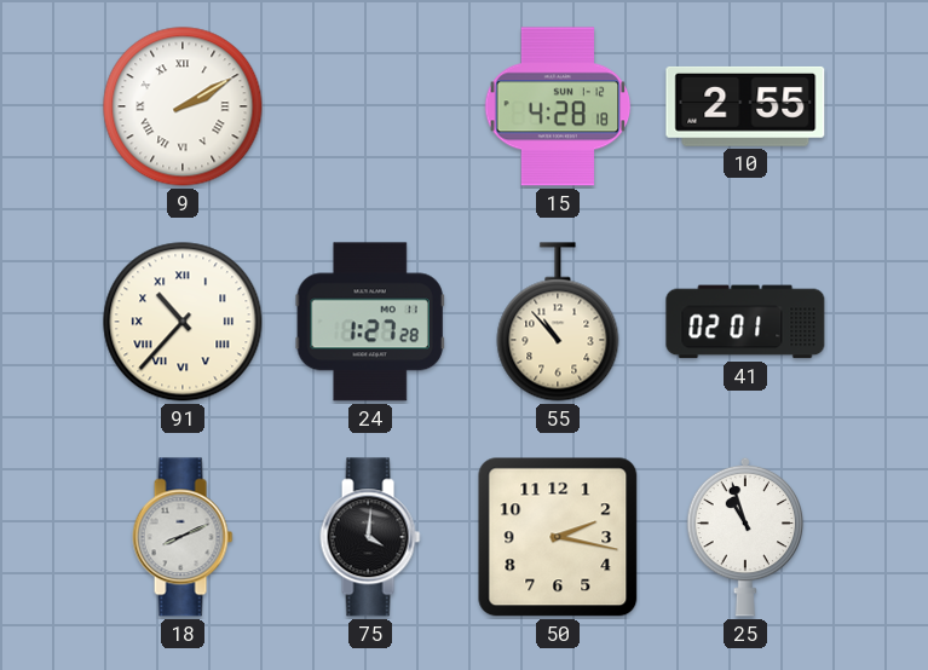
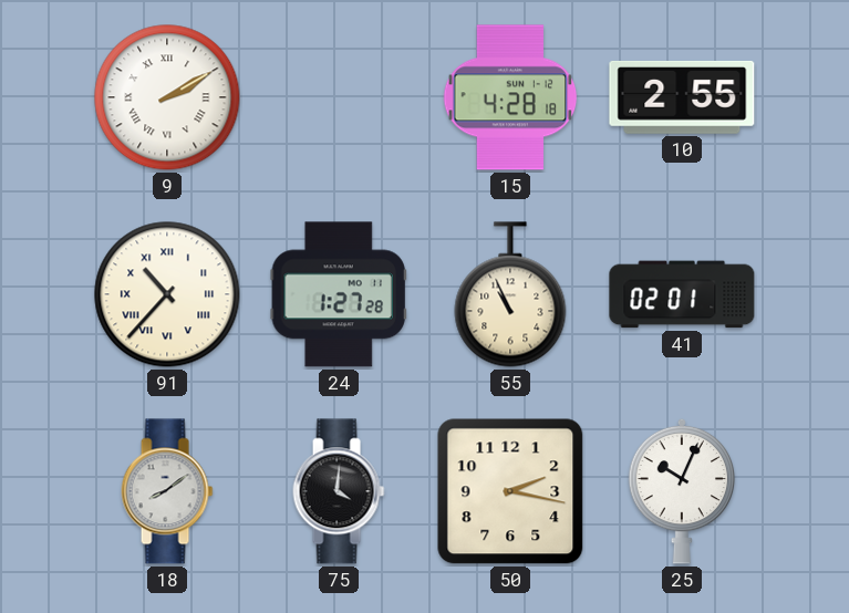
55: 10:53 -> 10:56
18: 8:11 -> 8:09
25: 10:57 -> 10:04
